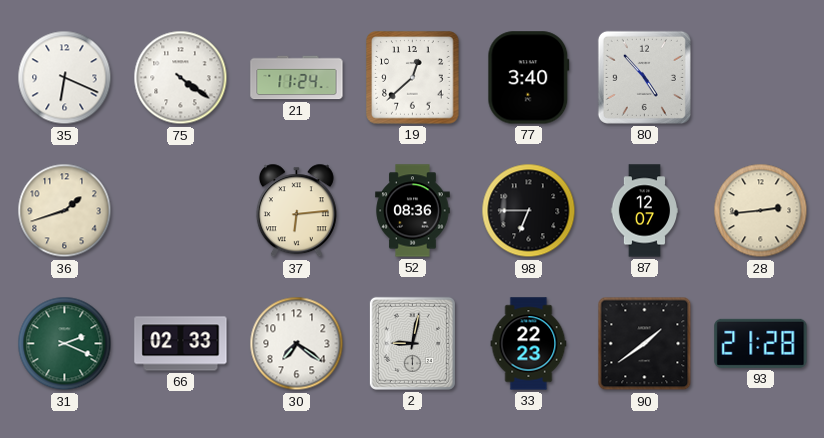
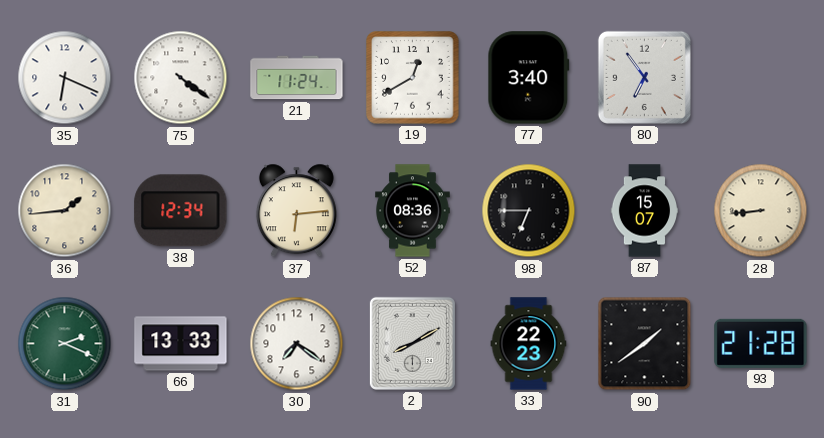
19: 12:38 -> 12:40
80: 4:53 -> 6:54
36: 1:42 -> 1:44
38: none -> 12:34
87: 12:07 -> 15:07
28: 2:44 -> 8:44
66: 02:33 -> 13:33
2: 9:02 -> 8:10
